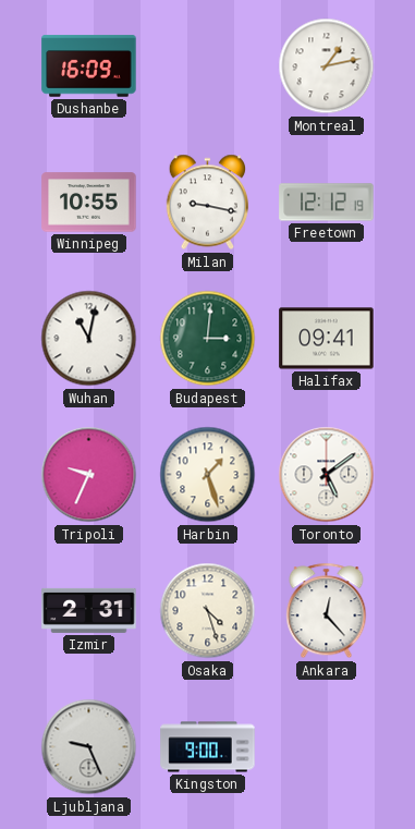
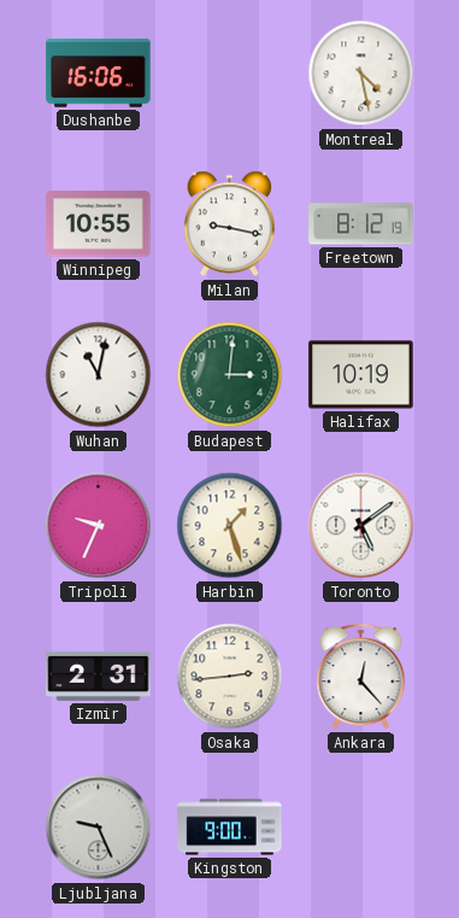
Dushanbe: 16:09 -> 16:06
Montreal: 1:13 -> 4:28
Freetown: 12:12 -> 8:12
Halifax: 09:41 -> 10:19
Osaka: 4:27 -> 2:44
